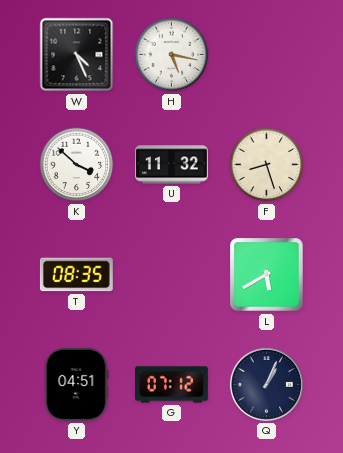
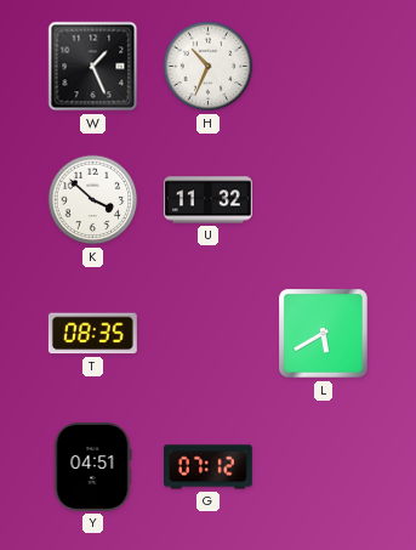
W: 4:26 -> 1:26
H: 5:17 -> 10:34
F: 8:27 -> none
Q: 1:04 -> none
